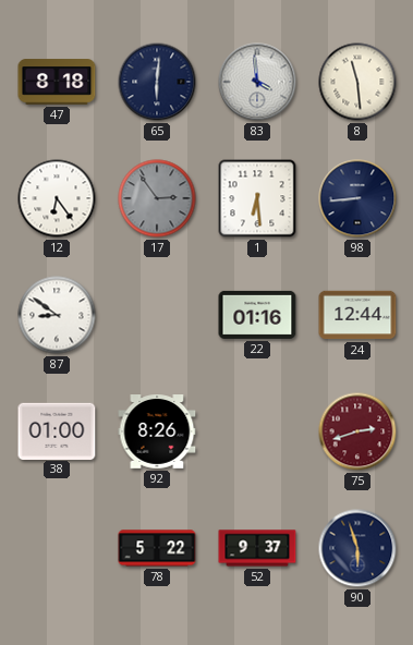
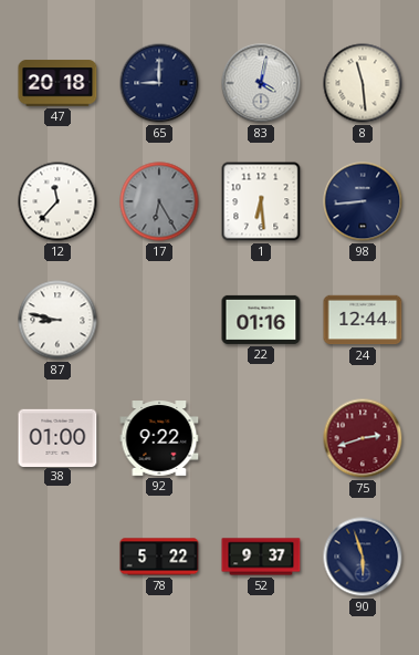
47: 8:18 -> 20:18
65: 6:01 -> 9:00
83: 3:59 -> 4:02
12: 6:24 -> 11:37
17: 2:54 -> 6:25
87: 8:51 -> 8:47
92: 8:26 -> 9:22
